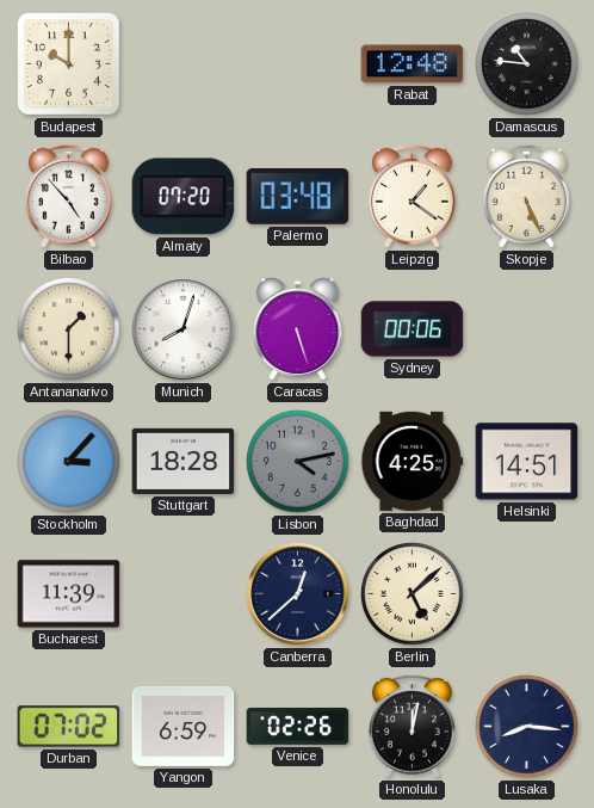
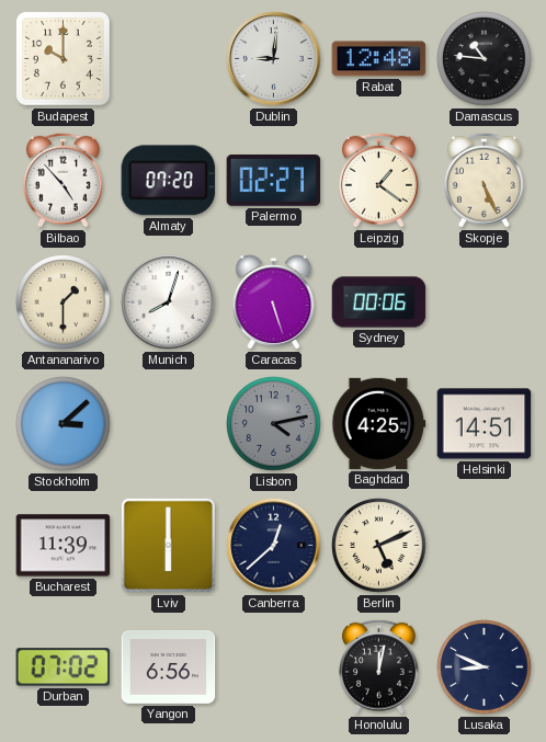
Dublin: none -> 9:01
Palermo: 03:48 -> 02:27
Stockholm: 3:07 -> 3:08
Stuttgart: 18:28 -> none
Lviv: none -> 6:00
Berlin: 5:08 -> 5:11
Yangon: 6:59 -> 6:56
Venice: 02:26 -> none
Lusaka: 8:16 -> 8:49
